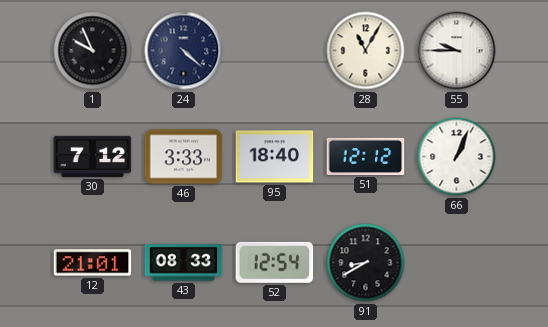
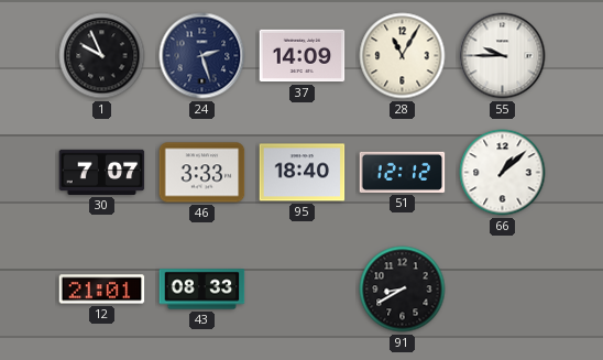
24: 4:22 -> 2:27
37: none -> 14:09
30: 7:12 -> 7:07
66: 1:04 -> 1:08
52: 12:54 -> none
